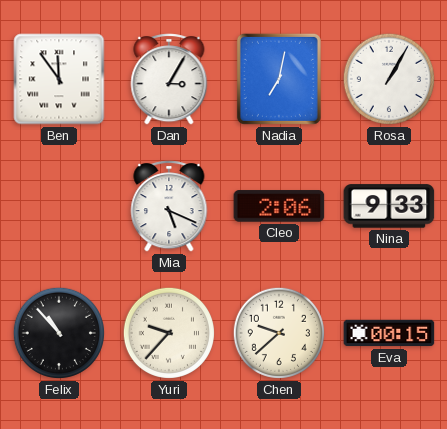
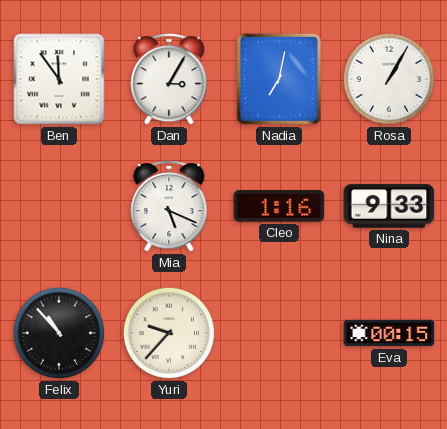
Cleo: 2:06 -> 1:16
Chen: 9:38 -> none
